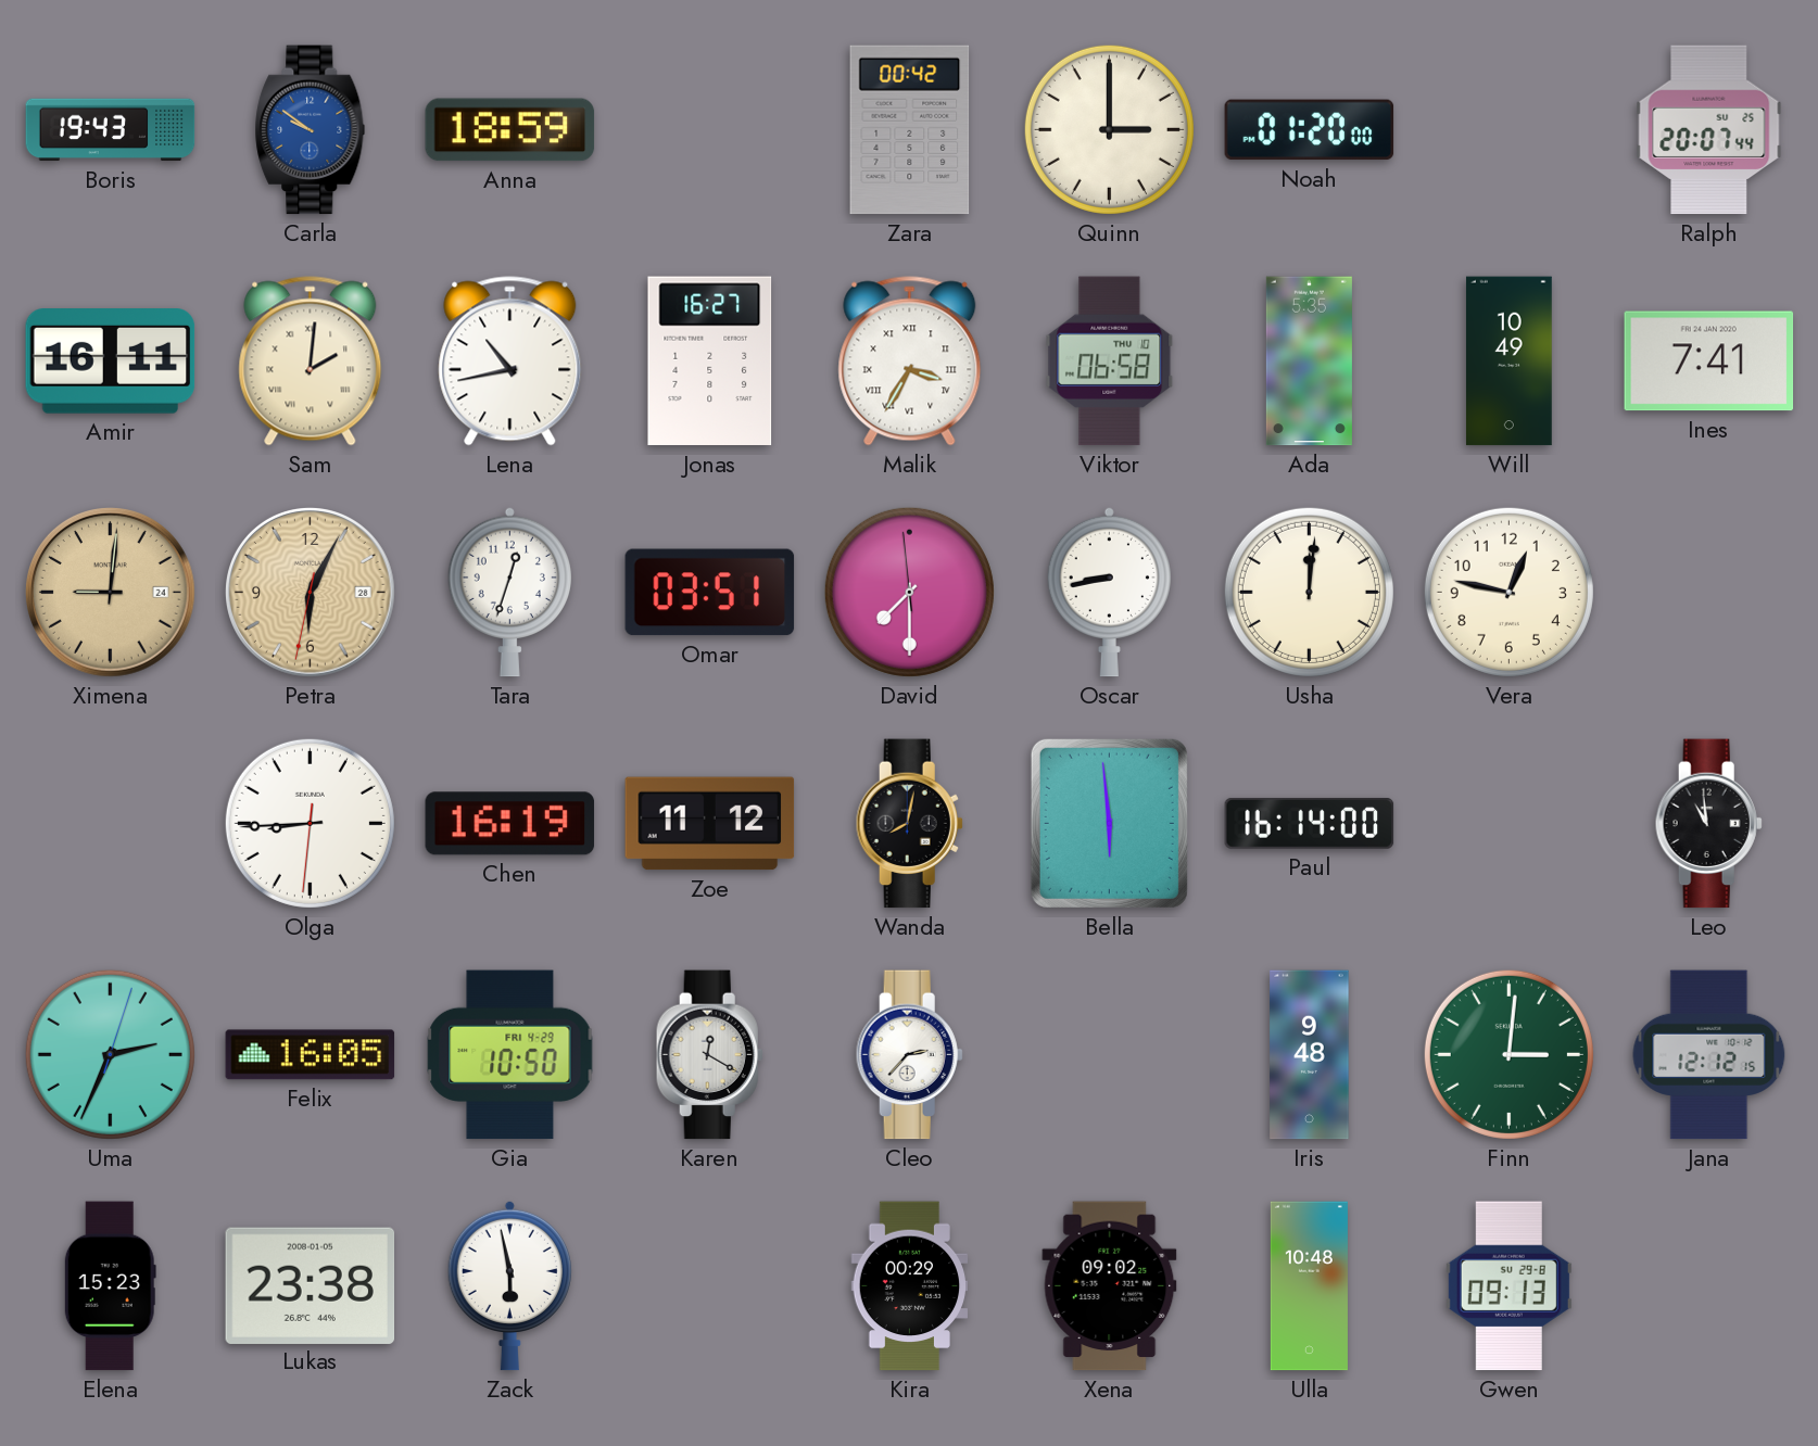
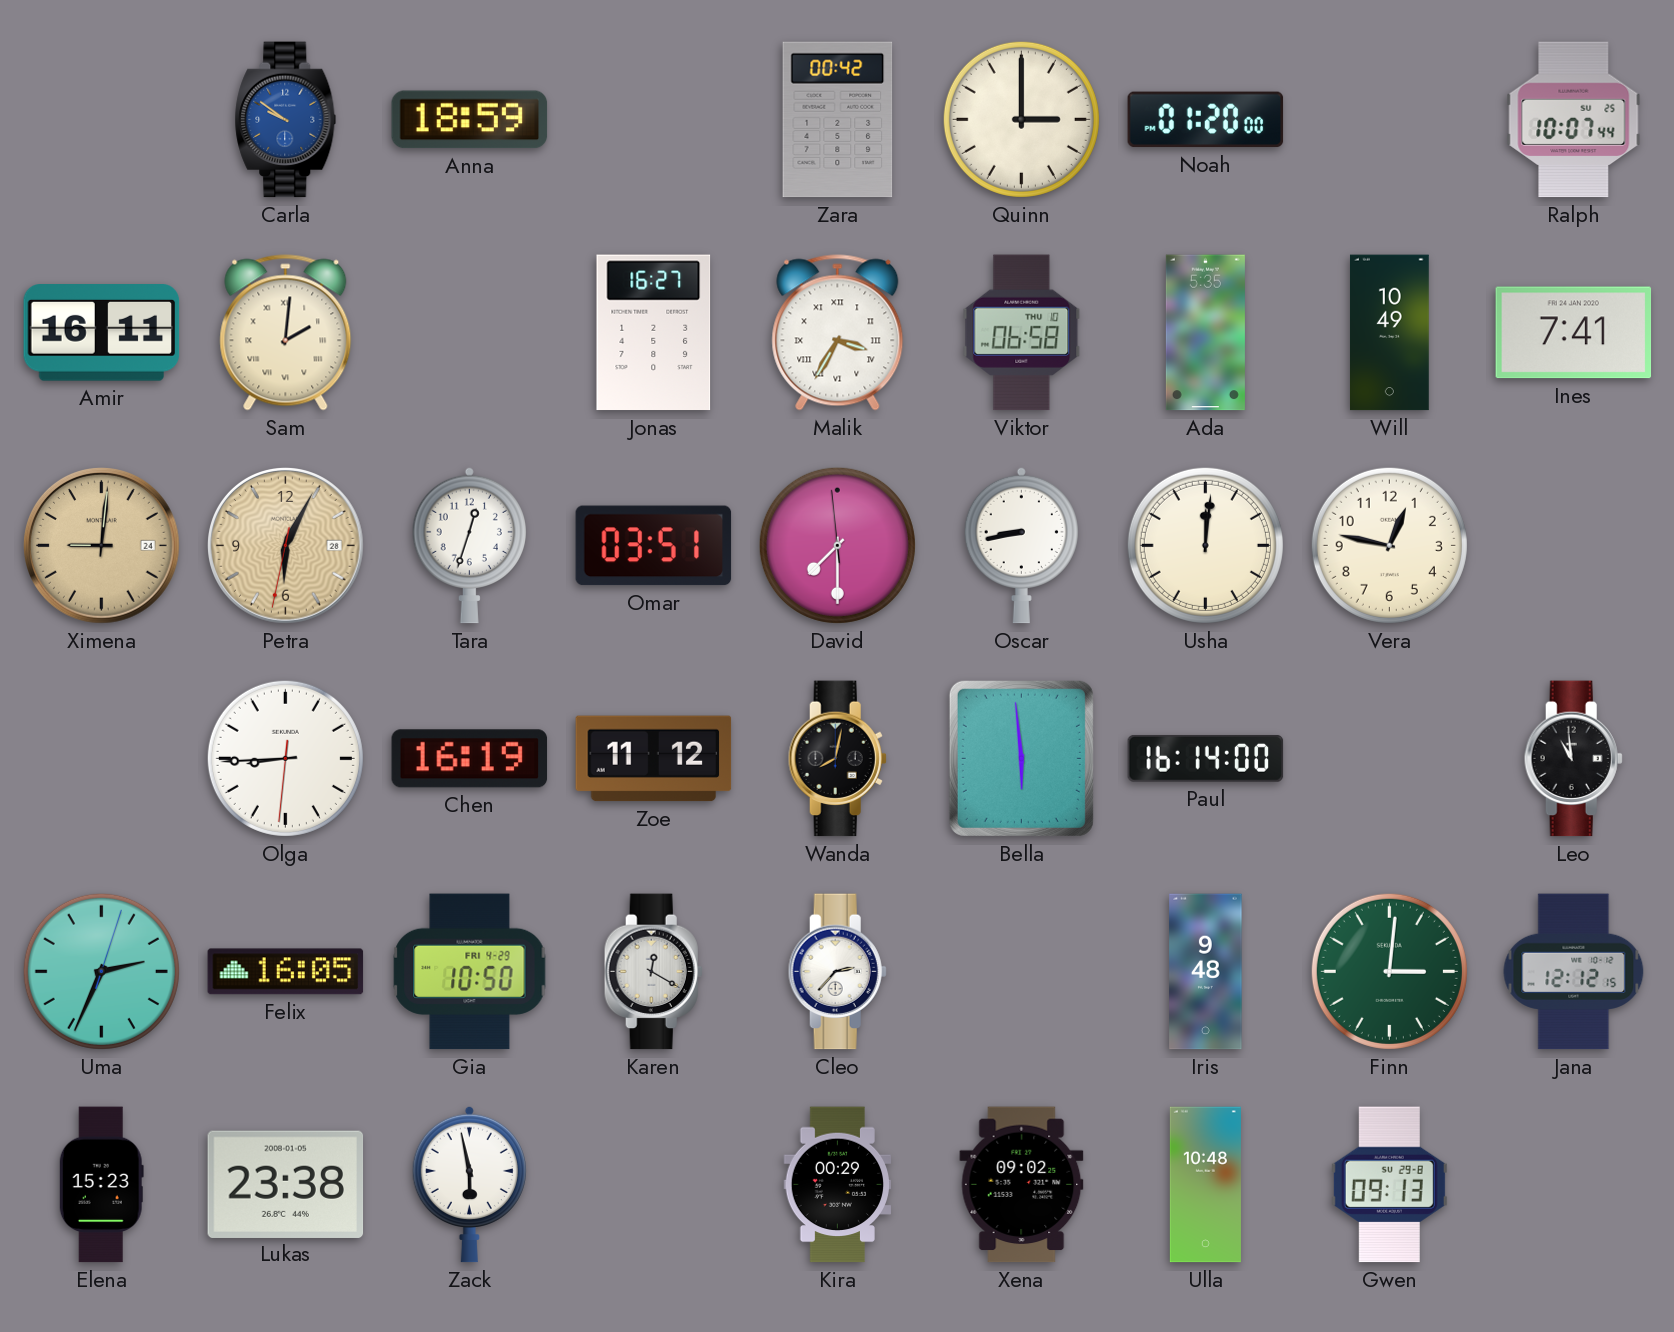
Boris: 19:43 -> none
Ralph: 20:07 -> 10:07
Lena: 10:43 -> none
